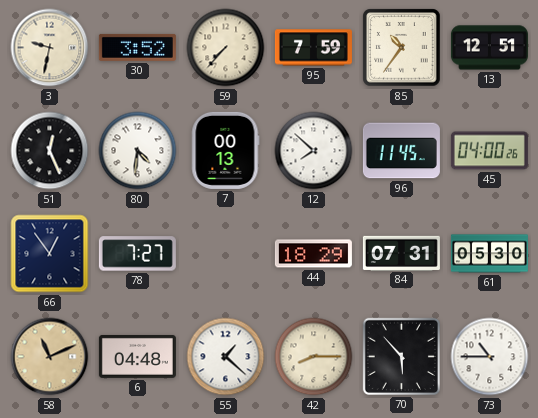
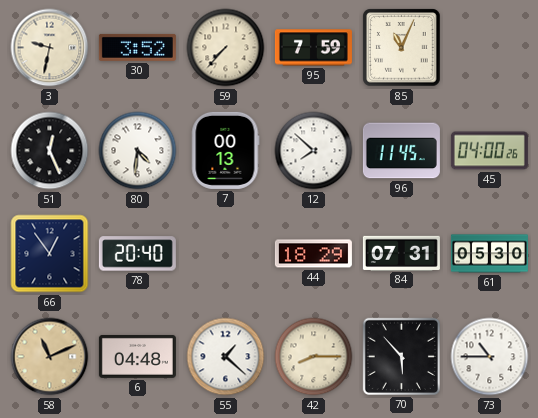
85: 10:36 -> 11:04
13: 12:51 -> none
78: 7:27 -> 20:40
